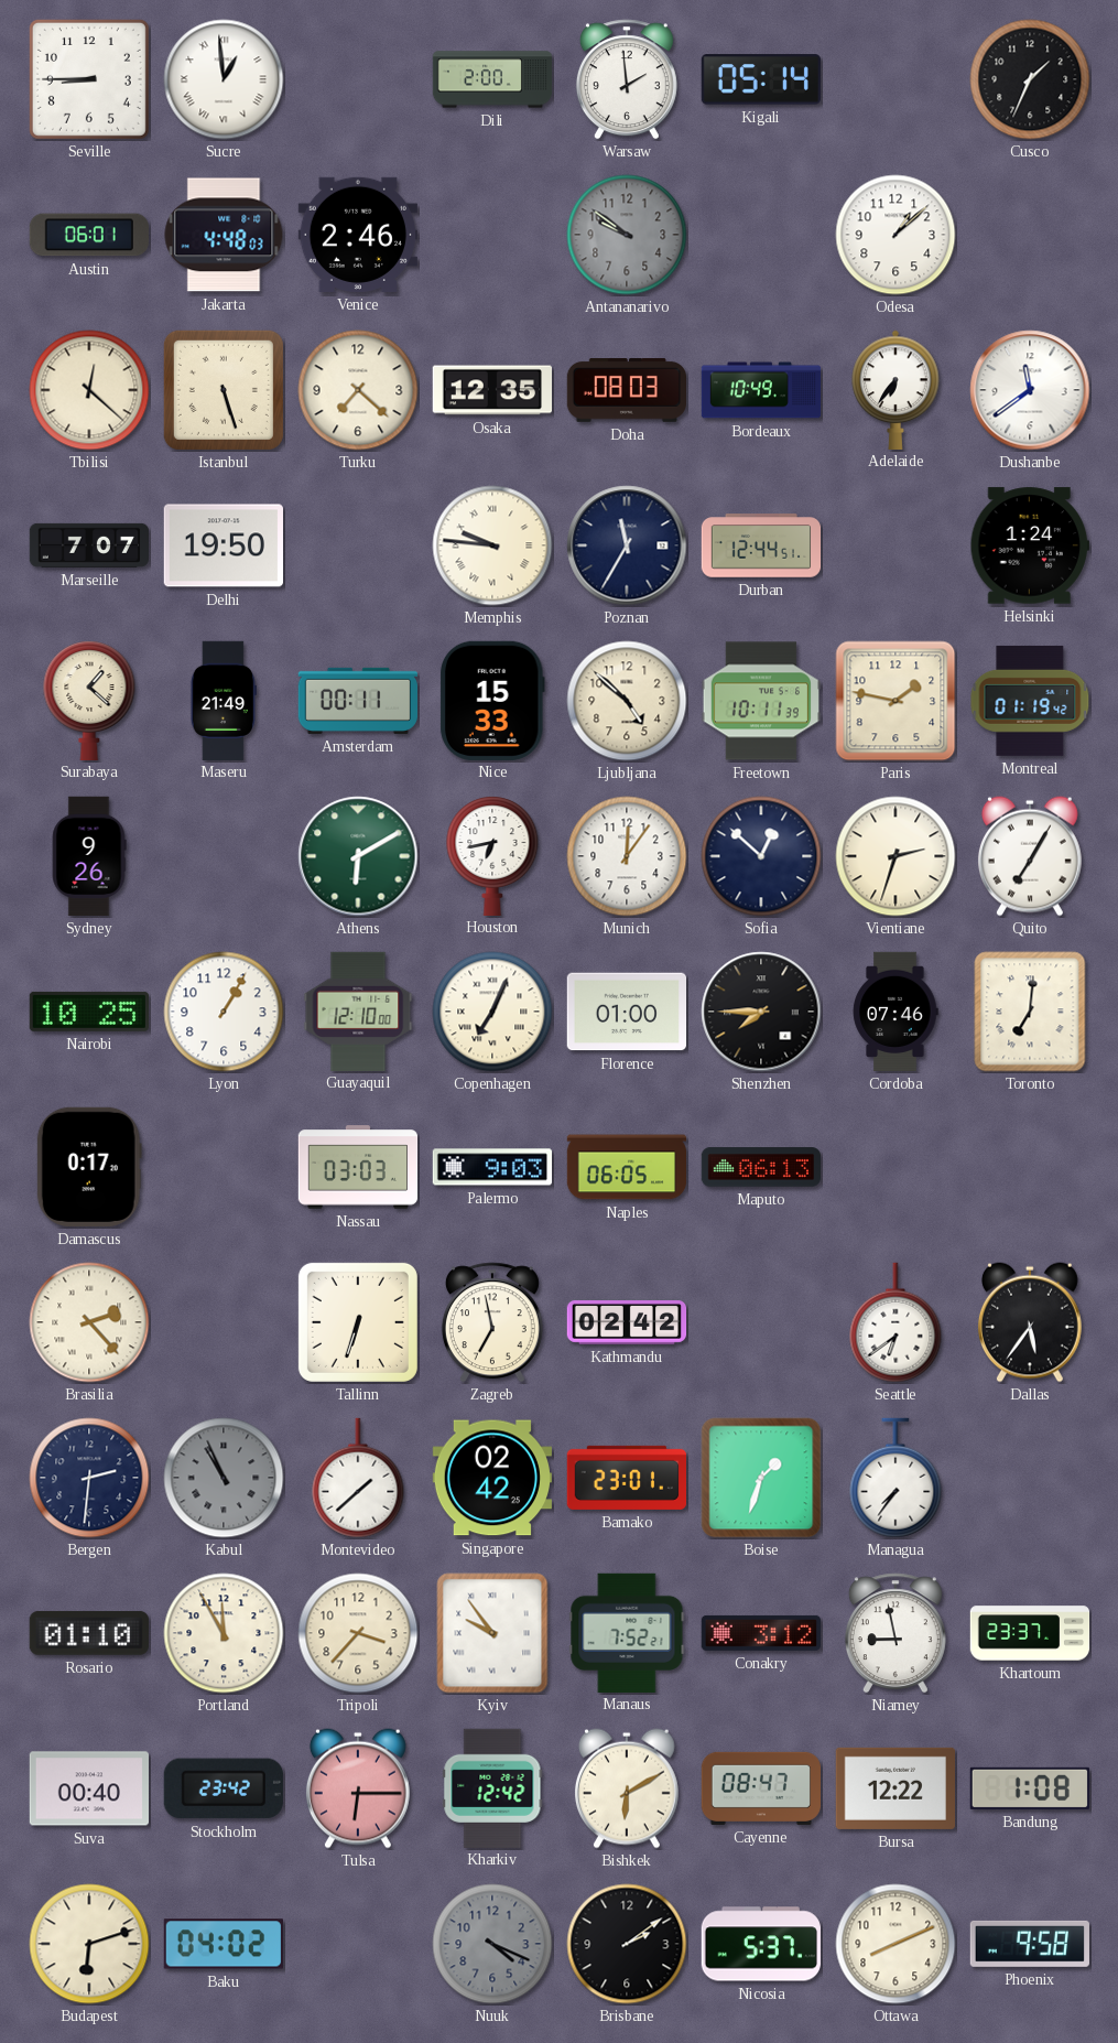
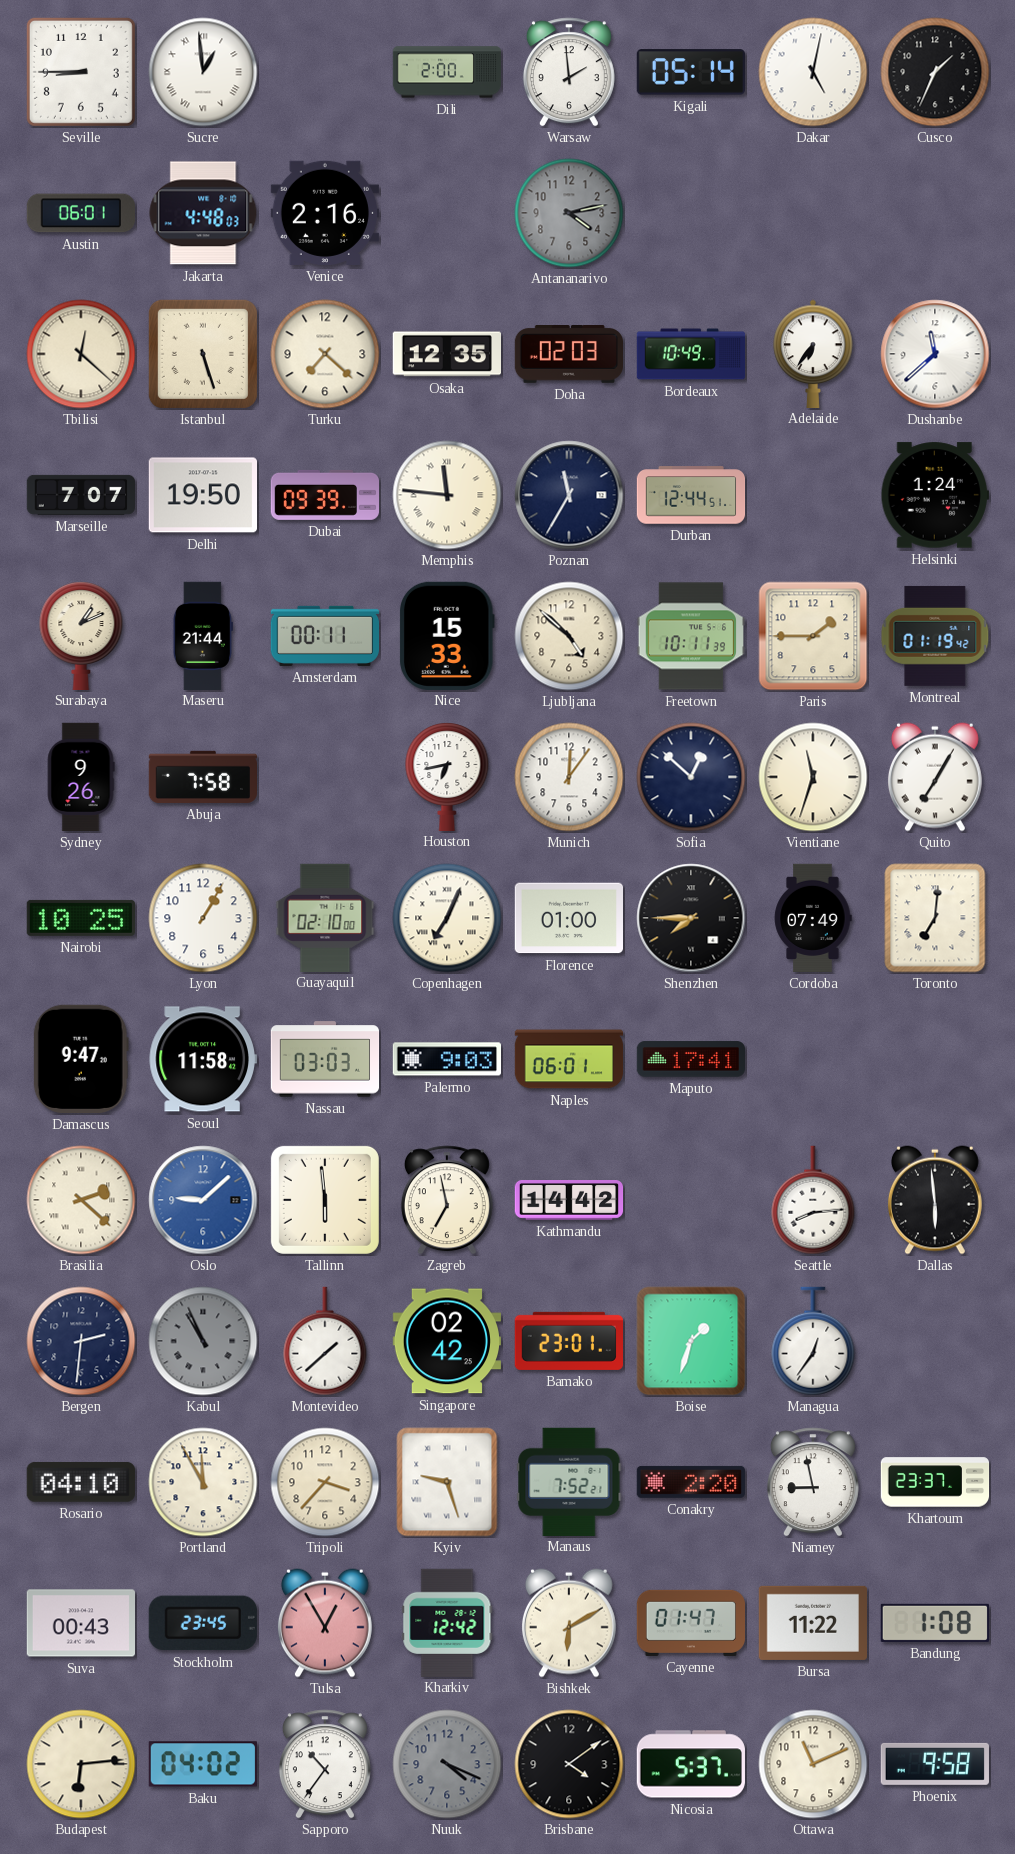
Dakar: none -> 5:02
Venice: 2:46 -> 2:16
Antananarivo: 9:51 -> 4:13
Odesa: 1:08 -> none
Doha: 08:03 -> 02:03
Dushanbe: 11:39 -> 11:38
Dubai: none -> 09:39
Memphis: 9:46 -> 11:46
Surabaya: 1:22 -> 1:11
Maseru: 21:49 -> 21:44
Paris: 1:47 -> 1:45
Abuja: none -> 7:58
Athens: 6:10 -> none
Vientiane: 2:33 -> 11:33
Guayaquil: 12:10 -> 02:10
Cordoba: 07:46 -> 07:49
Damascus: 0:17 -> 9:47
Seoul: none -> 11:58
Naples: 06:05 -> 06:01
Maputo: 06:13 -> 17:41
Brasilia: 2:23 -> 2:22
Oslo: none -> 9:08
Tallinn: 6:33 -> 5:59
Kathmandu: 02:42 -> 14:42
Seattle: 6:39 -> 8:14
Dallas: 5:36 -> 5:59
Managua: 7:36 -> 12:36
Rosario: 01:10 -> 04:10
Kyiv: 9:54 -> 9:27
Conakry: 3:12 -> 2:20
Suva: 00:40 -> 00:43
Stockholm: 23:42 -> 23:45
Tulsa: 6:15 -> 12:55
Cayenne: 08:47 -> 01:47
Bursa: 12:22 -> 11:22
Budapest: 6:12 -> 6:14
Sapporo: none -> 10:36
Brisbane: 2:09 -> 4:09
Ottawa: 8:11 -> 11:11
